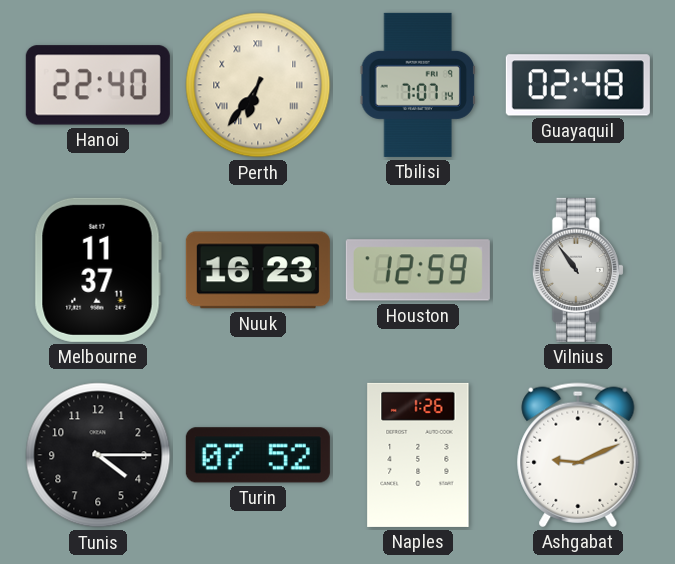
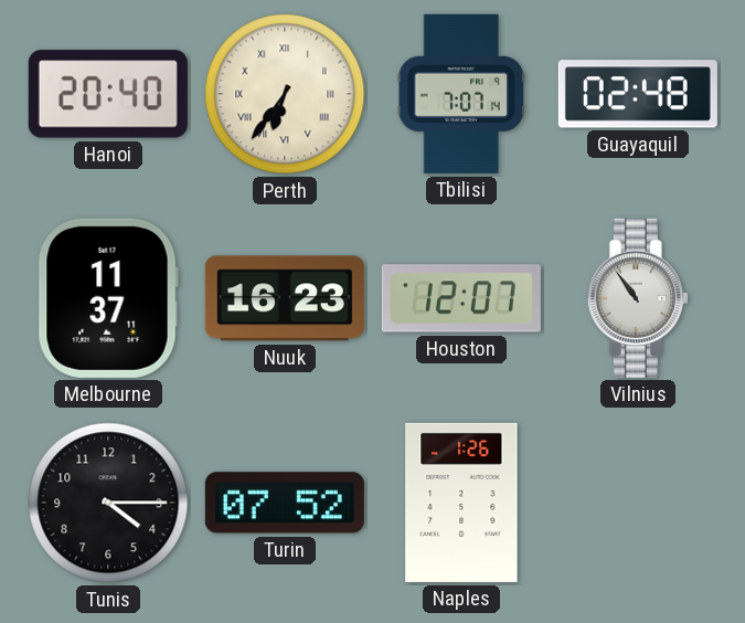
Hanoi: 22:40 -> 20:40
Houston: 12:59 -> 12:07
Ashgabat: 9:11 -> none
